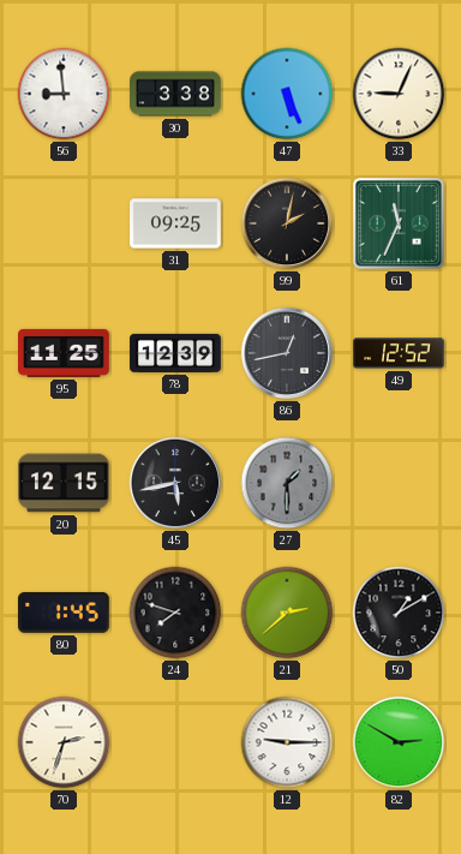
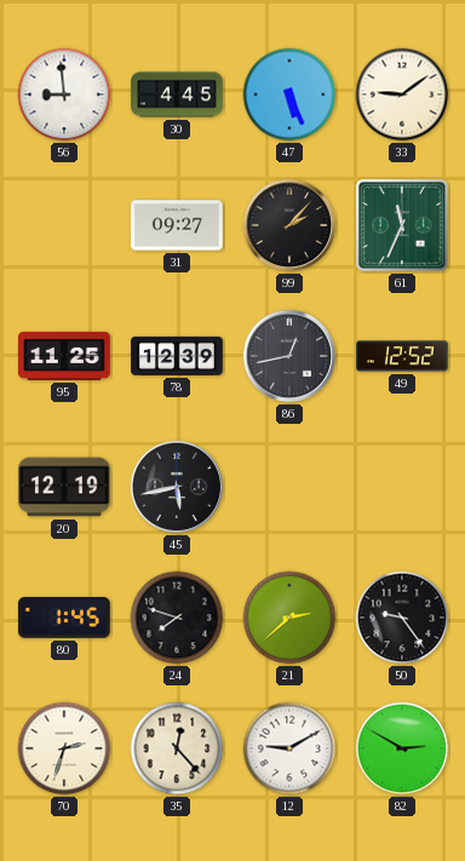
30: 3:38 -> 4:45
33: 9:04 -> 9:09
31: 09:25 -> 09:27
99: 2:02 -> 2:07
20: 12:15 -> 12:19
27: 1:30 -> none
50: 1:10 -> 9:24
35: none -> 12:23
12: 9:15 -> 9:10
